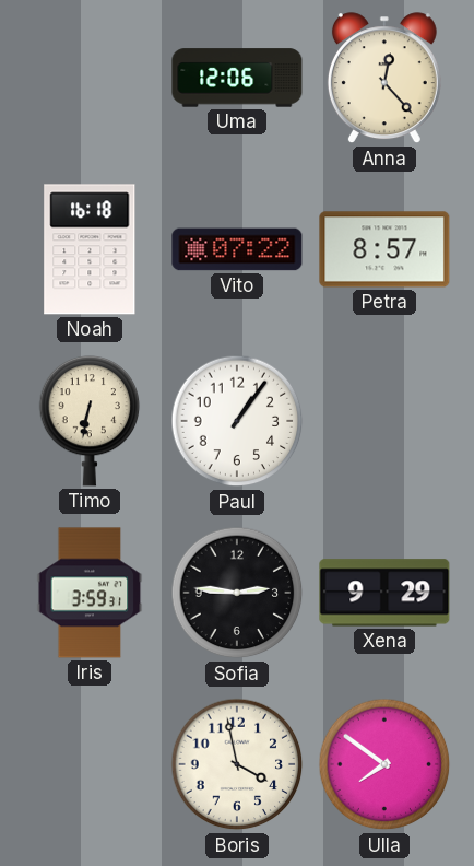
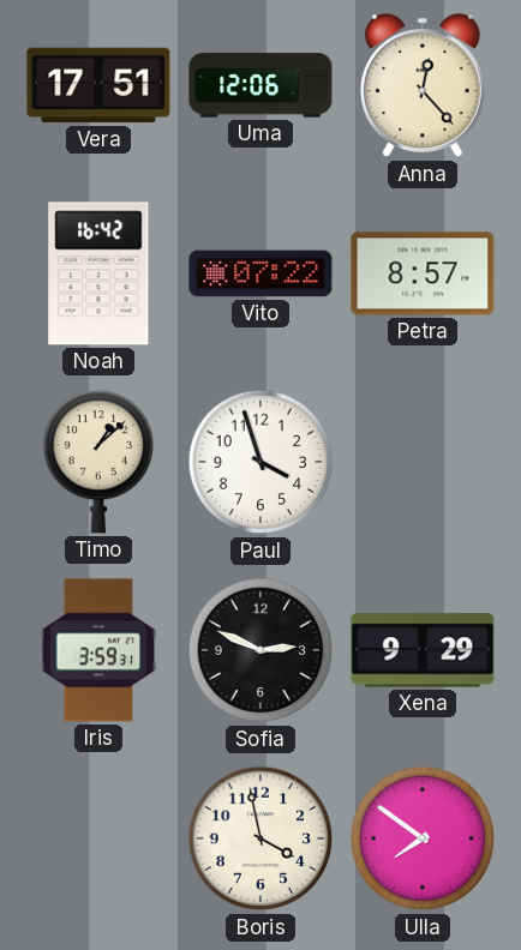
Vera: none -> 17:51
Noah: 16:18 -> 16:42
Timo: 6:32 -> 1:08
Paul: 1:06 -> 3:57
Sofia: 2:46 -> 2:49
